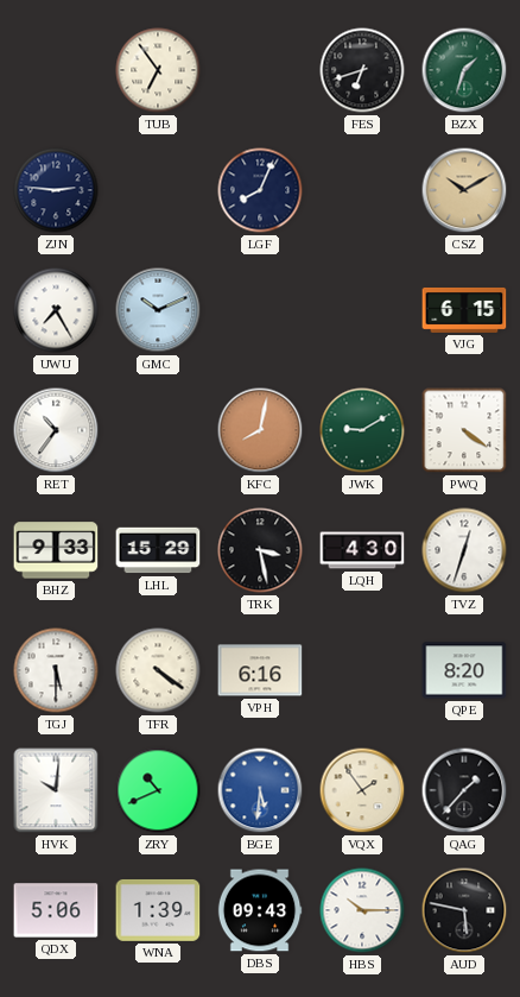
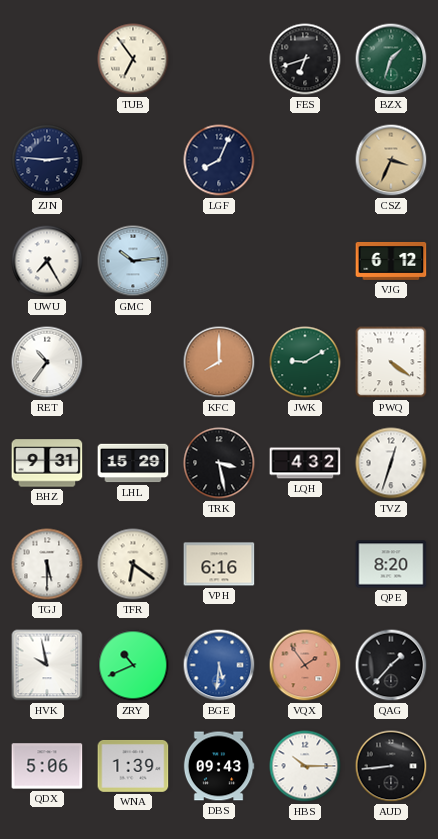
CSZ: 10:10 -> 3:34
GMC: 10:11 -> 10:14
VJG: 6:15 -> 6:12
KFC: 8:02 -> 8:00
BHZ: 9:33 -> 9:31
LQH: 4:30 -> 4:32
TFR: 4:21 -> 6:21
HVK: 10:01 -> 9:58
VQX dial: cream -> salmon
AUD: 5:47 -> 8:44
